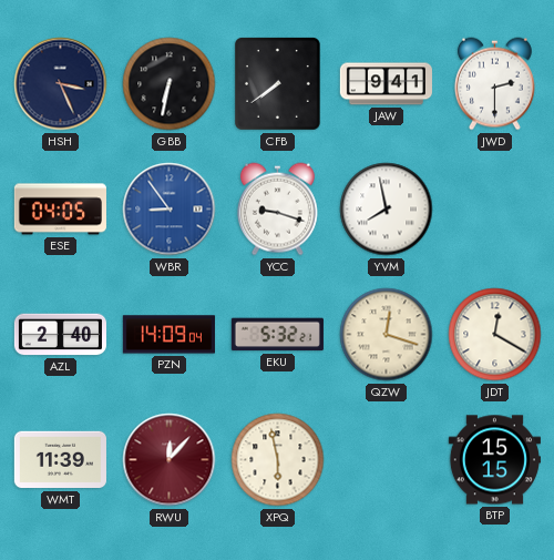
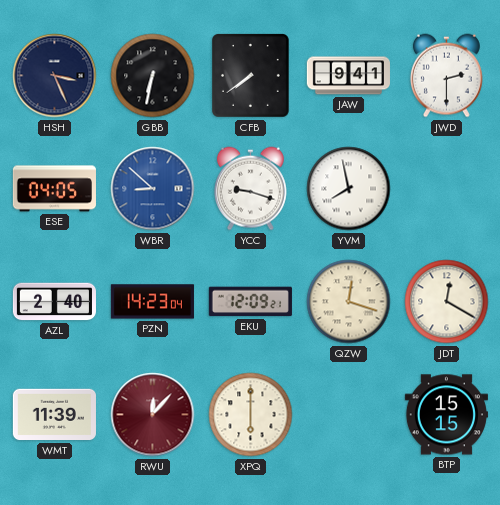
WBR: 8:54 -> 8:52
PZN: 14:09 -> 14:23
EKU: 5:32 -> 12:09
XPQ: 5:58 -> 6:00
